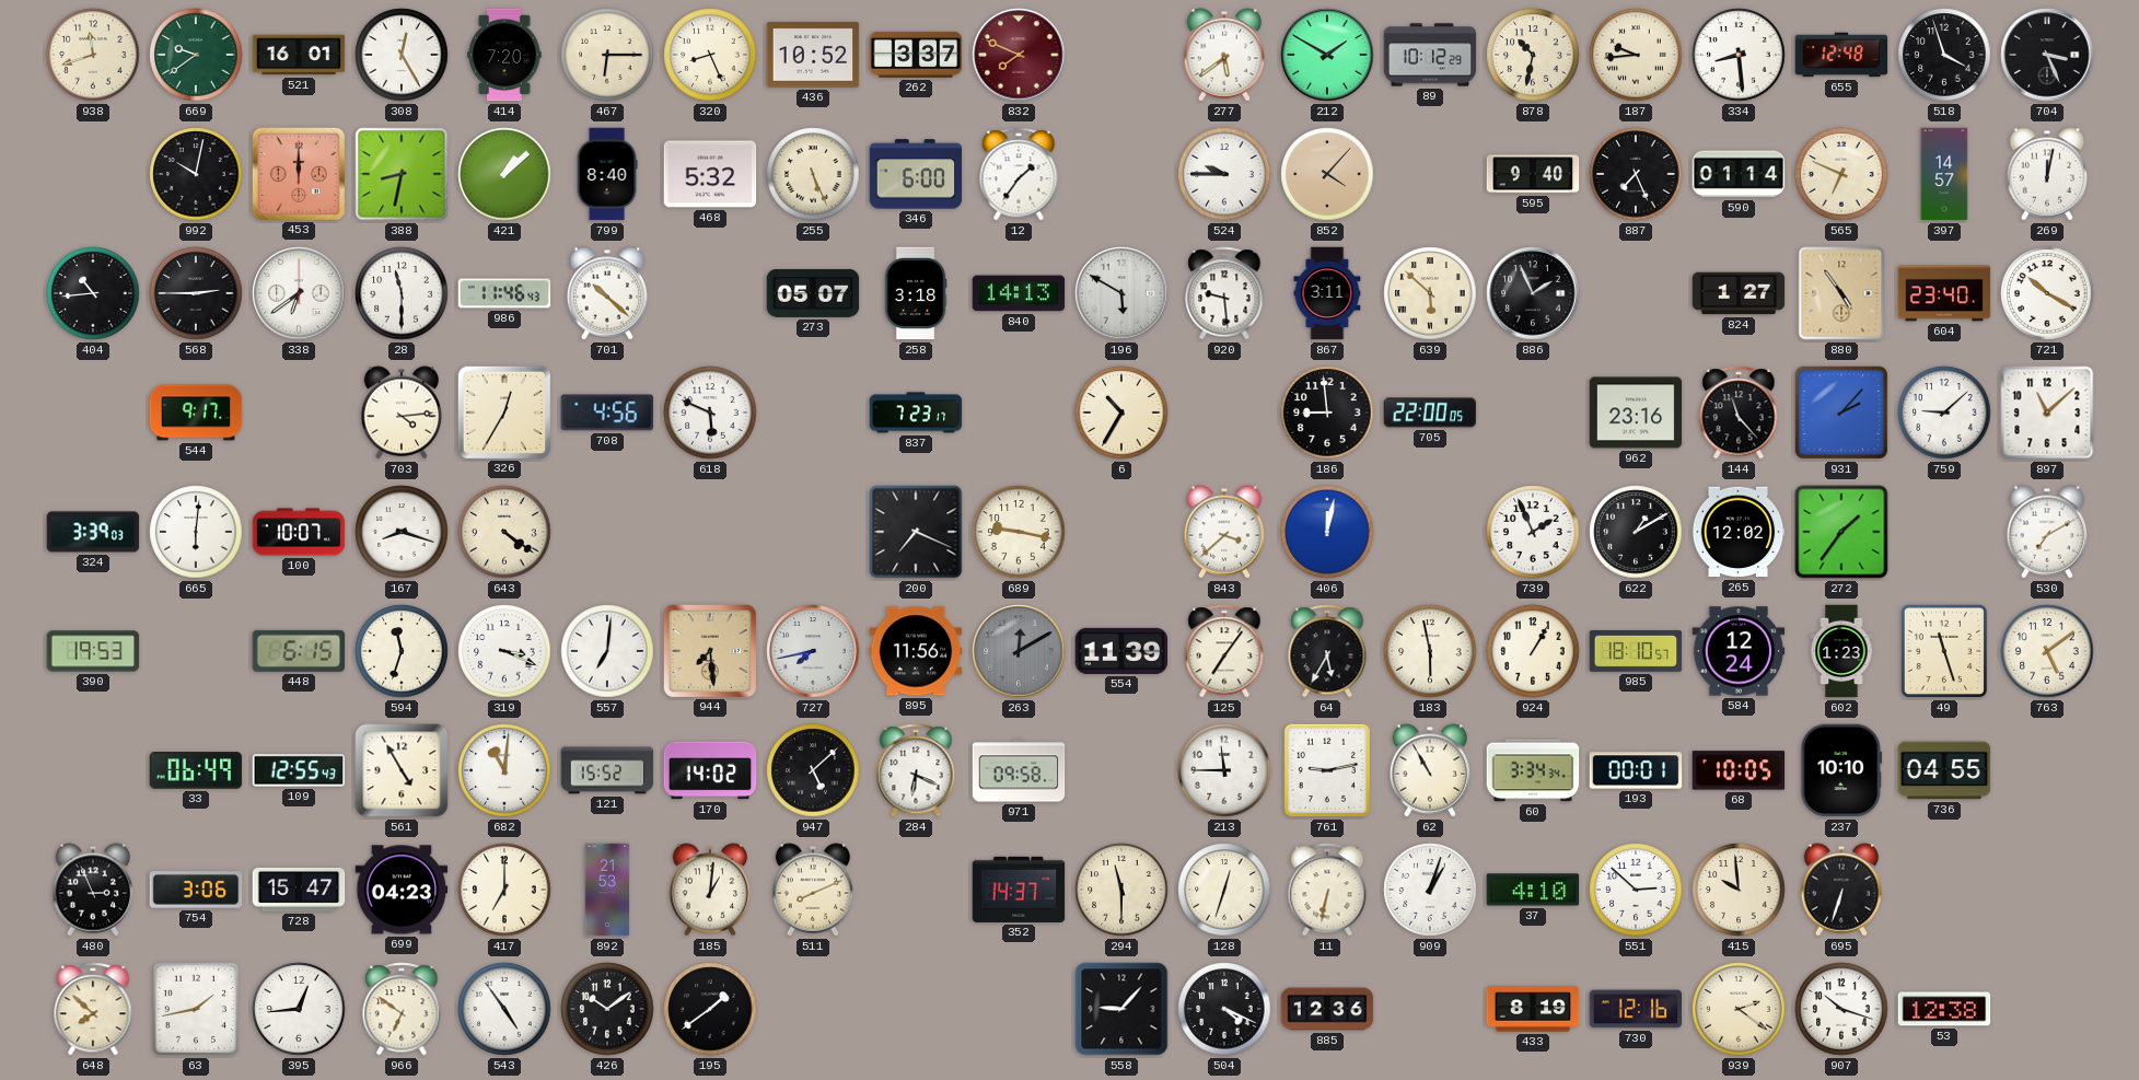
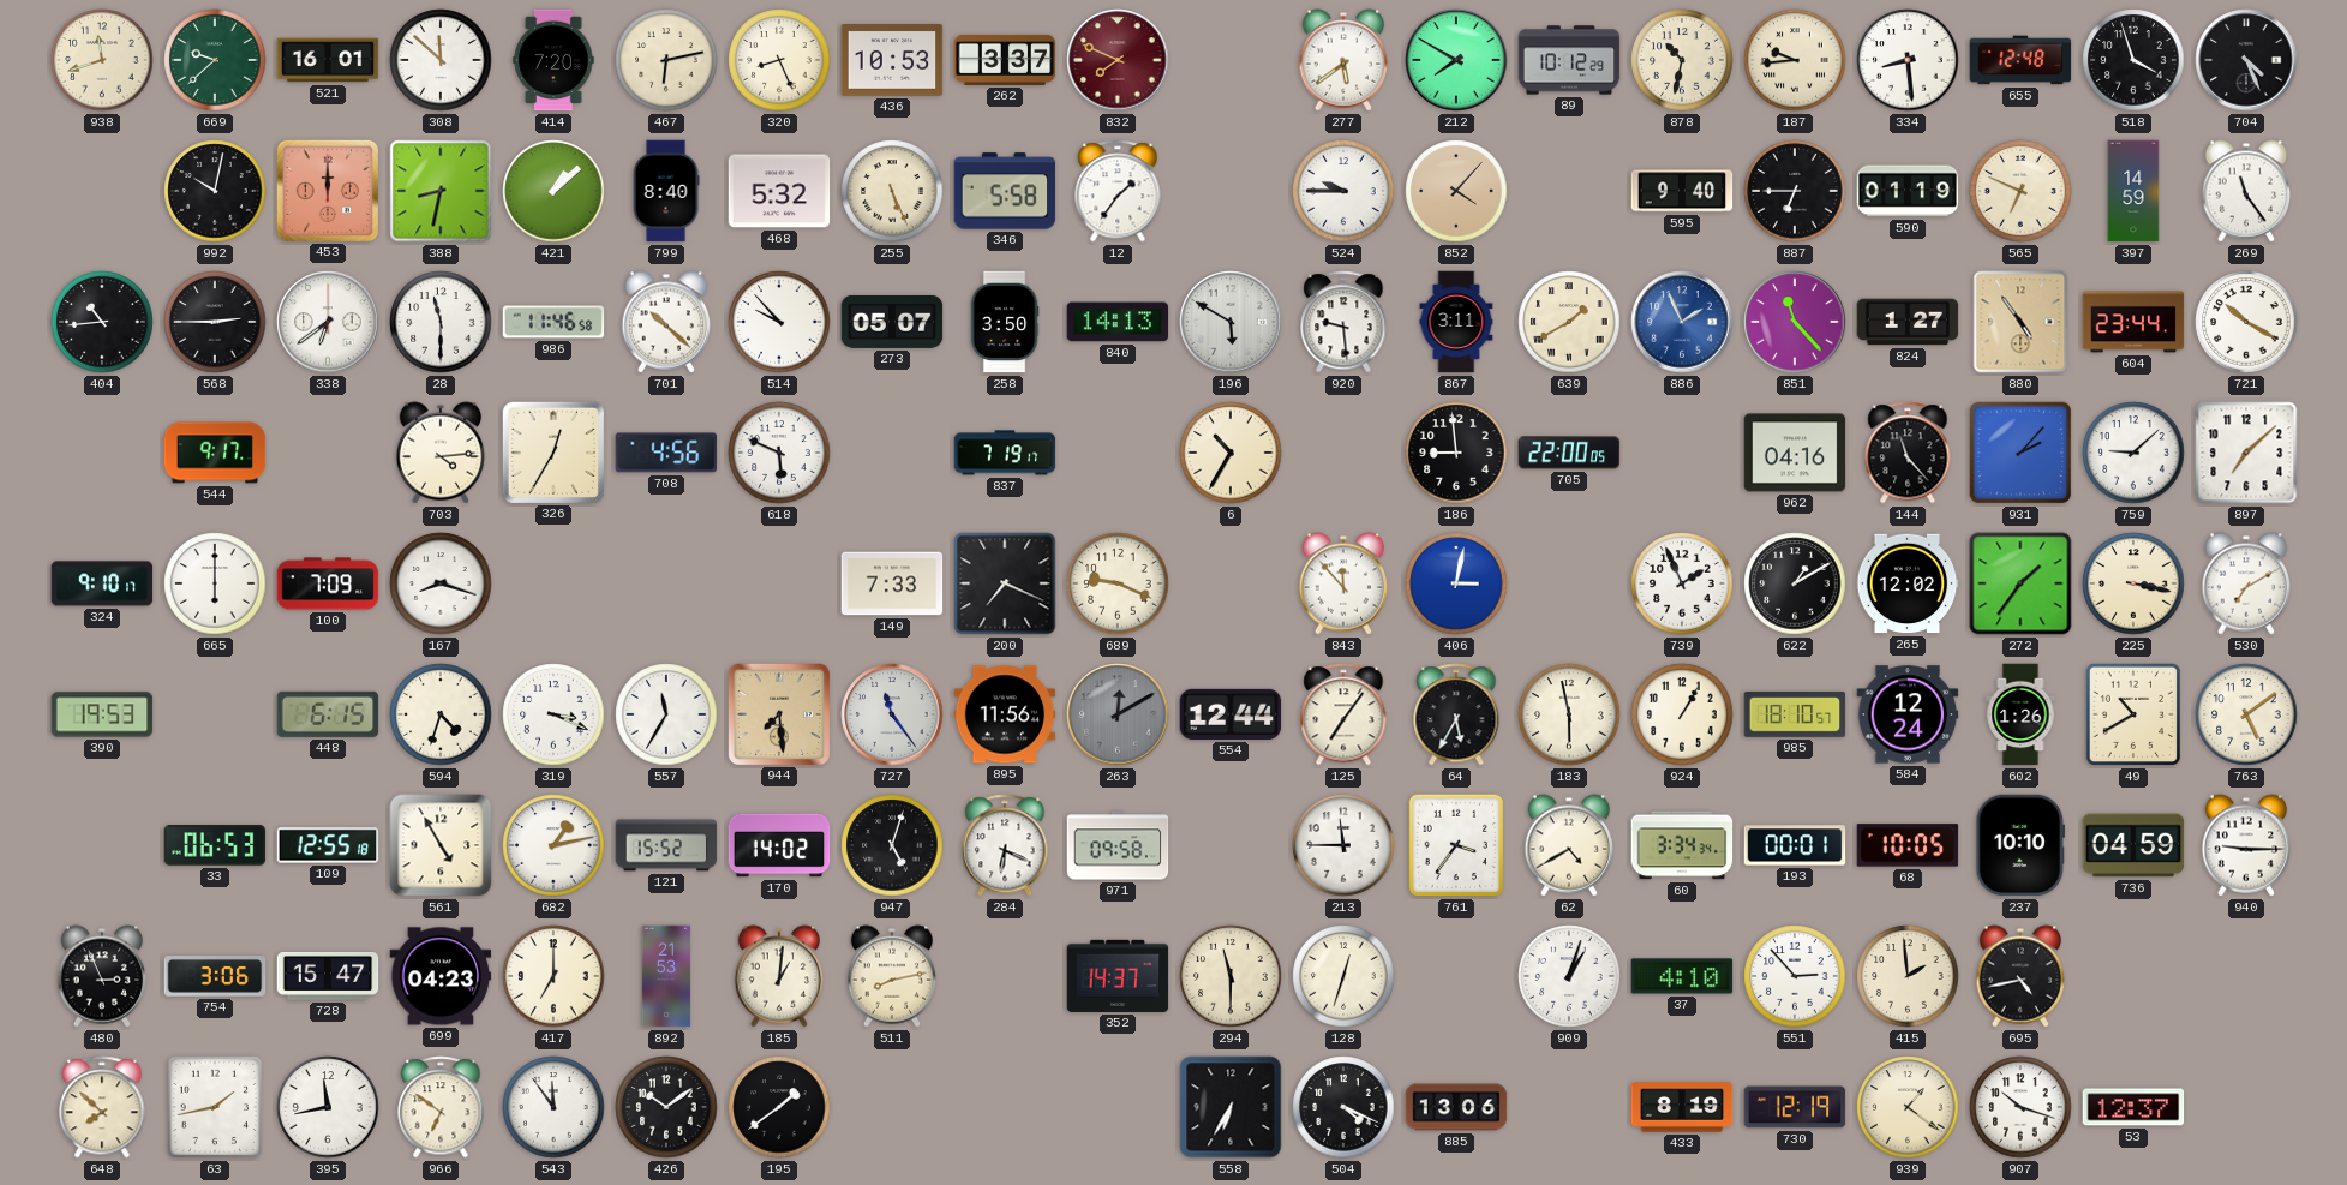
669: 9:39 -> 9:38
308: 12:25 -> 11:52
467: 6:15 -> 6:13
436: 10:52 -> 10:53
212: 1:50 -> 7:50
704: 3:26 -> 4:26
346: 6:00 -> 5:58
887: 7:26 -> 6:45
590: 01:14 -> 01:19
397: 14:57 -> 14:59
269: 12:02 -> 11:24
986: 11:46:43 -> 11:46:58
514: none -> 9:53
258: 3:18 -> 3:50
639: 5:52 -> 1:40
886 dial: black -> blue
851: none -> 11:23
604: 23:40 -> 23:44
837: 7:23 -> 7:19
962: 23:16 -> 04:16
897: 11:08 -> 7:08
324: 3:39 -> 9:10
665: 6:01 -> 6:00
100: 10:07 -> 7:09
643: 4:21 -> none
149: none -> 7:33
689: 9:17 -> 9:19
843: 3:38 -> 11:53
406: 12:02 -> 3:02
225: none -> 3:17
594: 11:33 -> 4:33
557: 7:01 -> 11:35
727: 7:43 -> 11:24
554: 11:39 -> 12:44
602: 1:23 -> 1:26
49: 11:27 -> 10:40
33: 06:49 -> 06:53
109: 12:55:43 -> 12:55:18
682: 11:01 -> 1:13
947: 5:08 -> 5:03
761: 9:13 -> 3:36
62: 10:55 -> 4:40
736: 04:55 -> 04:59
940: none -> 9:15
511: 8:11 -> 8:13
11: 6:32 -> none
551: 2:52 -> 2:53
415: 9:59 -> 1:59
695: 6:33 -> 4:43
395: 12:44 -> 11:43
543: 4:54 -> 11:54
558: 9:07 -> 6:35
885: 12:36 -> 13:06
730: 12:16 -> 12:19
939: 2:21 -> 1:21
53: 12:38 -> 12:37
